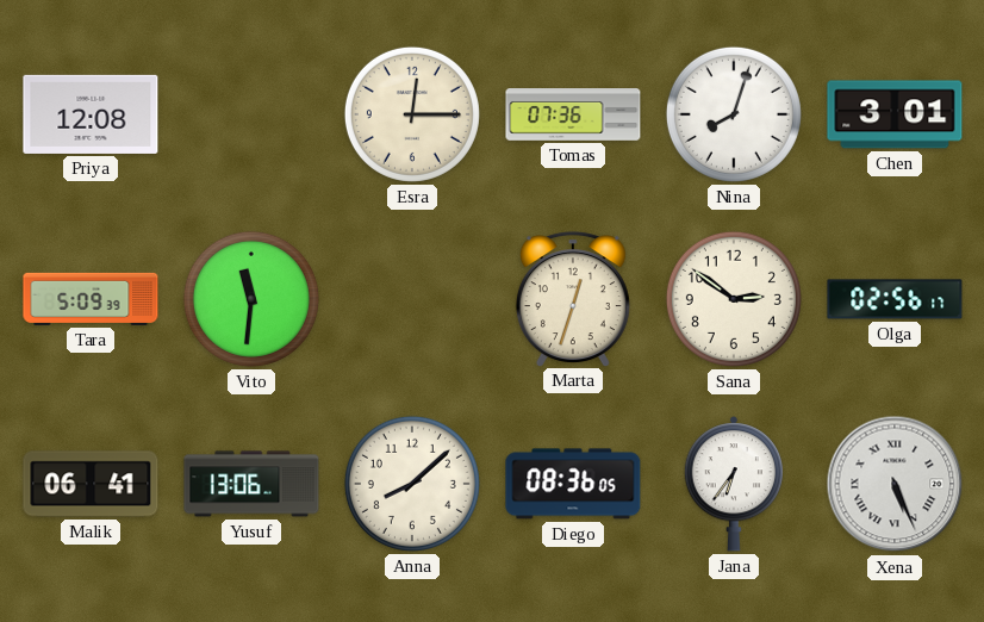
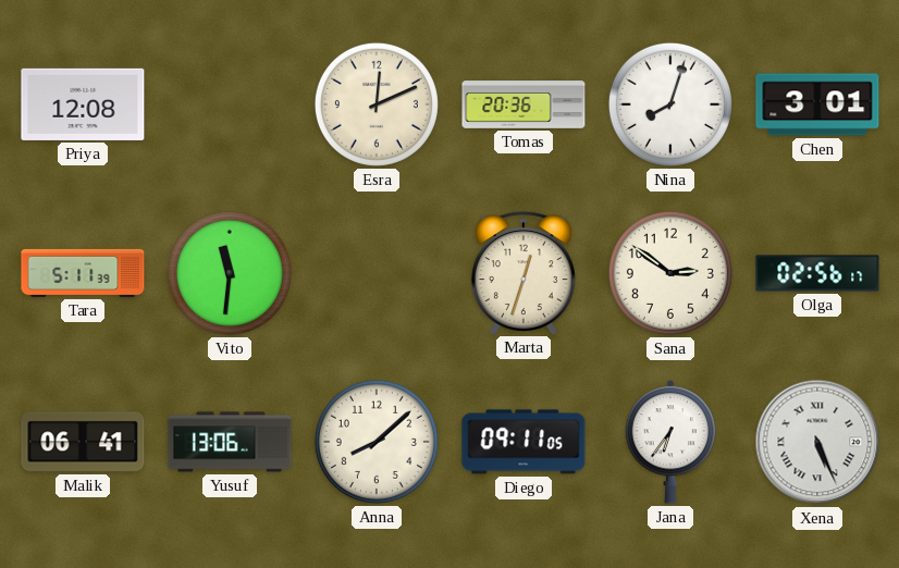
Esra: 12:15 -> 12:11
Tomas: 07:36 -> 20:36
Tara: 5:09 -> 5:11
Diego: 08:36 -> 09:11
